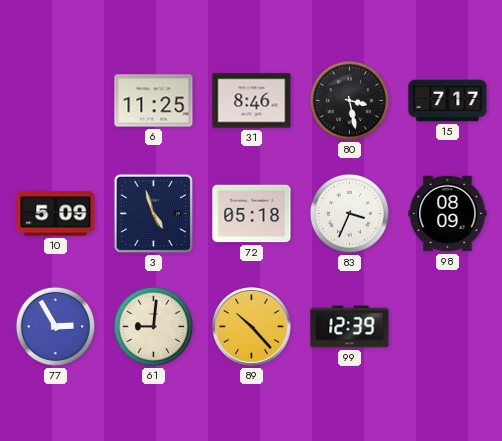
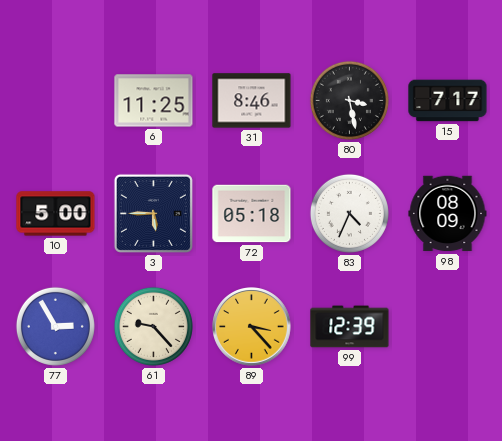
10: 5:09 -> 5:00
3: 4:57 -> 5:45
83: 3:34 -> 4:34
61: 9:01 -> 9:23
89: 10:23 -> 3:23
